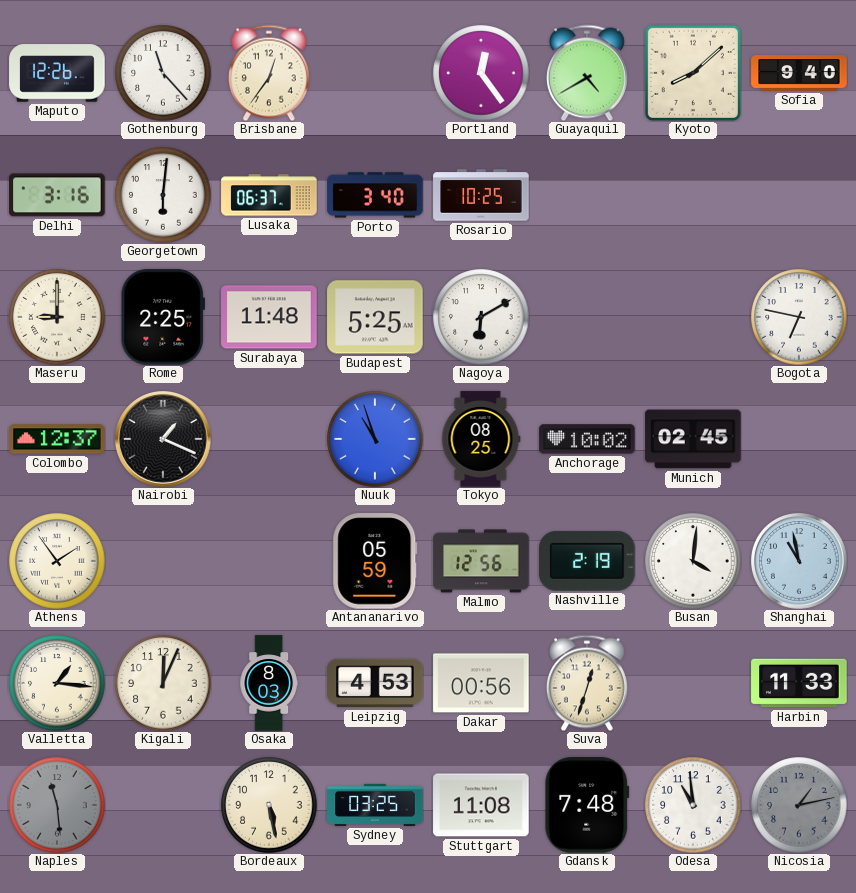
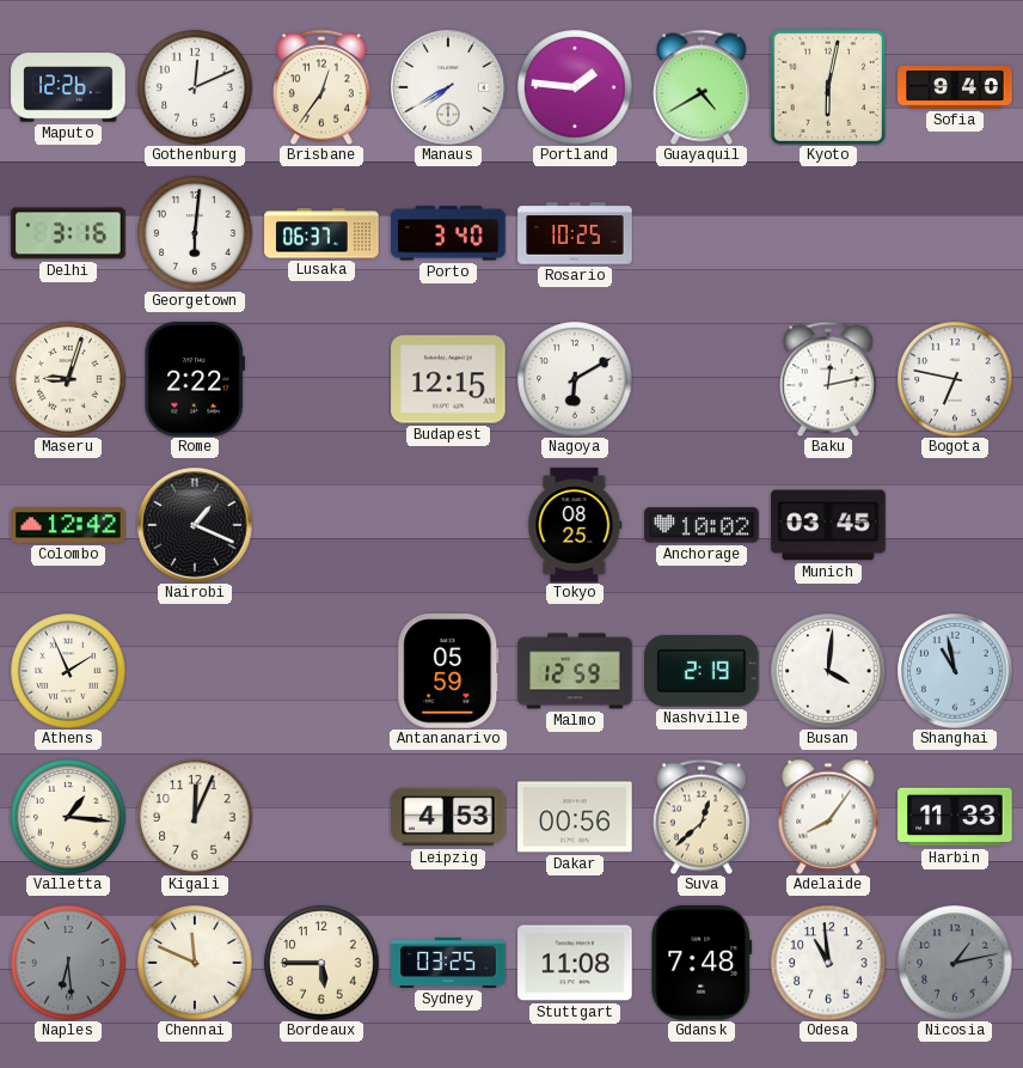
Gothenburg: 11:23 -> 12:11
Manaus: none -> 7:40
Portland: 12:24 -> 1:46
Kyoto: 8:08 -> 6:02
Maseru: 9:00 -> 9:03
Rome: 2:25 -> 2:22
Surabaya: 11:48 -> none
Budapest: 5:25 -> 12:15
Baku: none -> 12:13
Colombo: 12:37 -> 12:42
Nuuk: 10:57 -> none
Munich: 02:45 -> 03:45
Athens: 1:54 -> 1:56
Malmo: 12:56 -> 12:59
Osaka: 8:03 -> none
Suva: 12:33 -> 12:38
Adelaide: none -> 8:06
Naples: 11:29 -> 6:29
Chennai: none -> 11:49
Bordeaux: 5:28 -> 5:45
